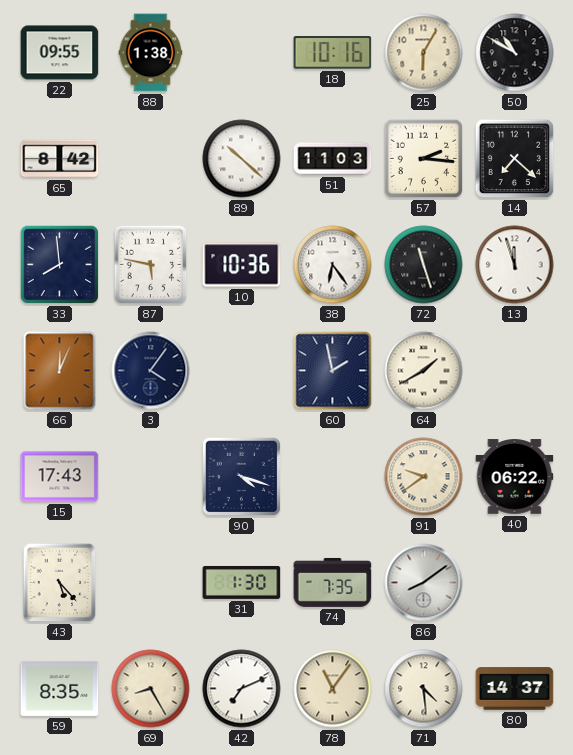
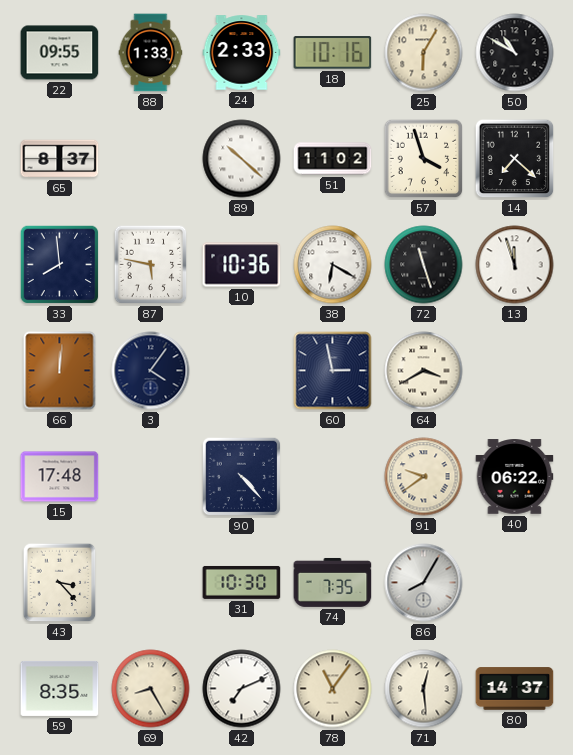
88: 1:38 -> 1:33
24: none -> 2:33
65: 8:42 -> 8:37
51: 11:03 -> 11:02
57: 2:16 -> 3:57
38: 6:24 -> 6:20
66: 12:04 -> 12:01
60: 1:58 -> 2:58
64: 1:40 -> 3:40
15: 17:43 -> 17:48
90: 4:18 -> 4:23
43: 5:23 -> 3:23
31: 1:30 -> 10:30
86: 8:09 -> 8:05
71: 4:29 -> 12:29
